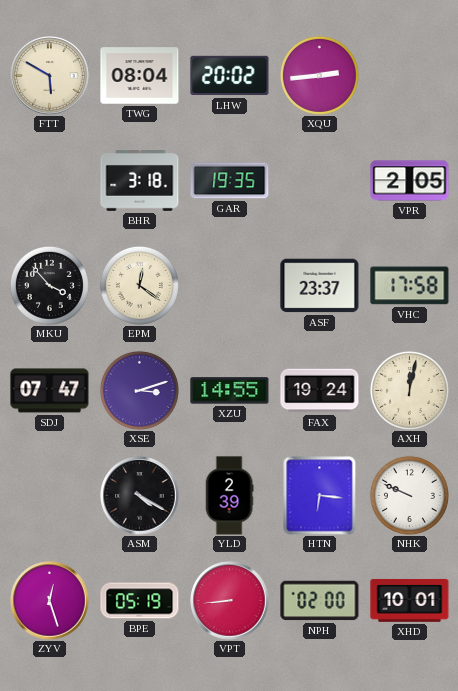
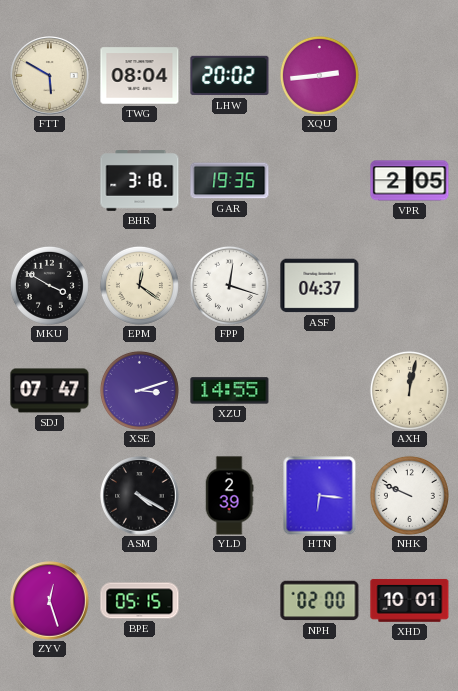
MKU: 3:53 -> 3:50
FPP: none -> 12:18
ASF: 23:37 -> 04:37
VHC: 17:58 -> none
FAX: 19:24 -> none
BPE: 05:19 -> 05:15
VPT: 8:44 -> none
